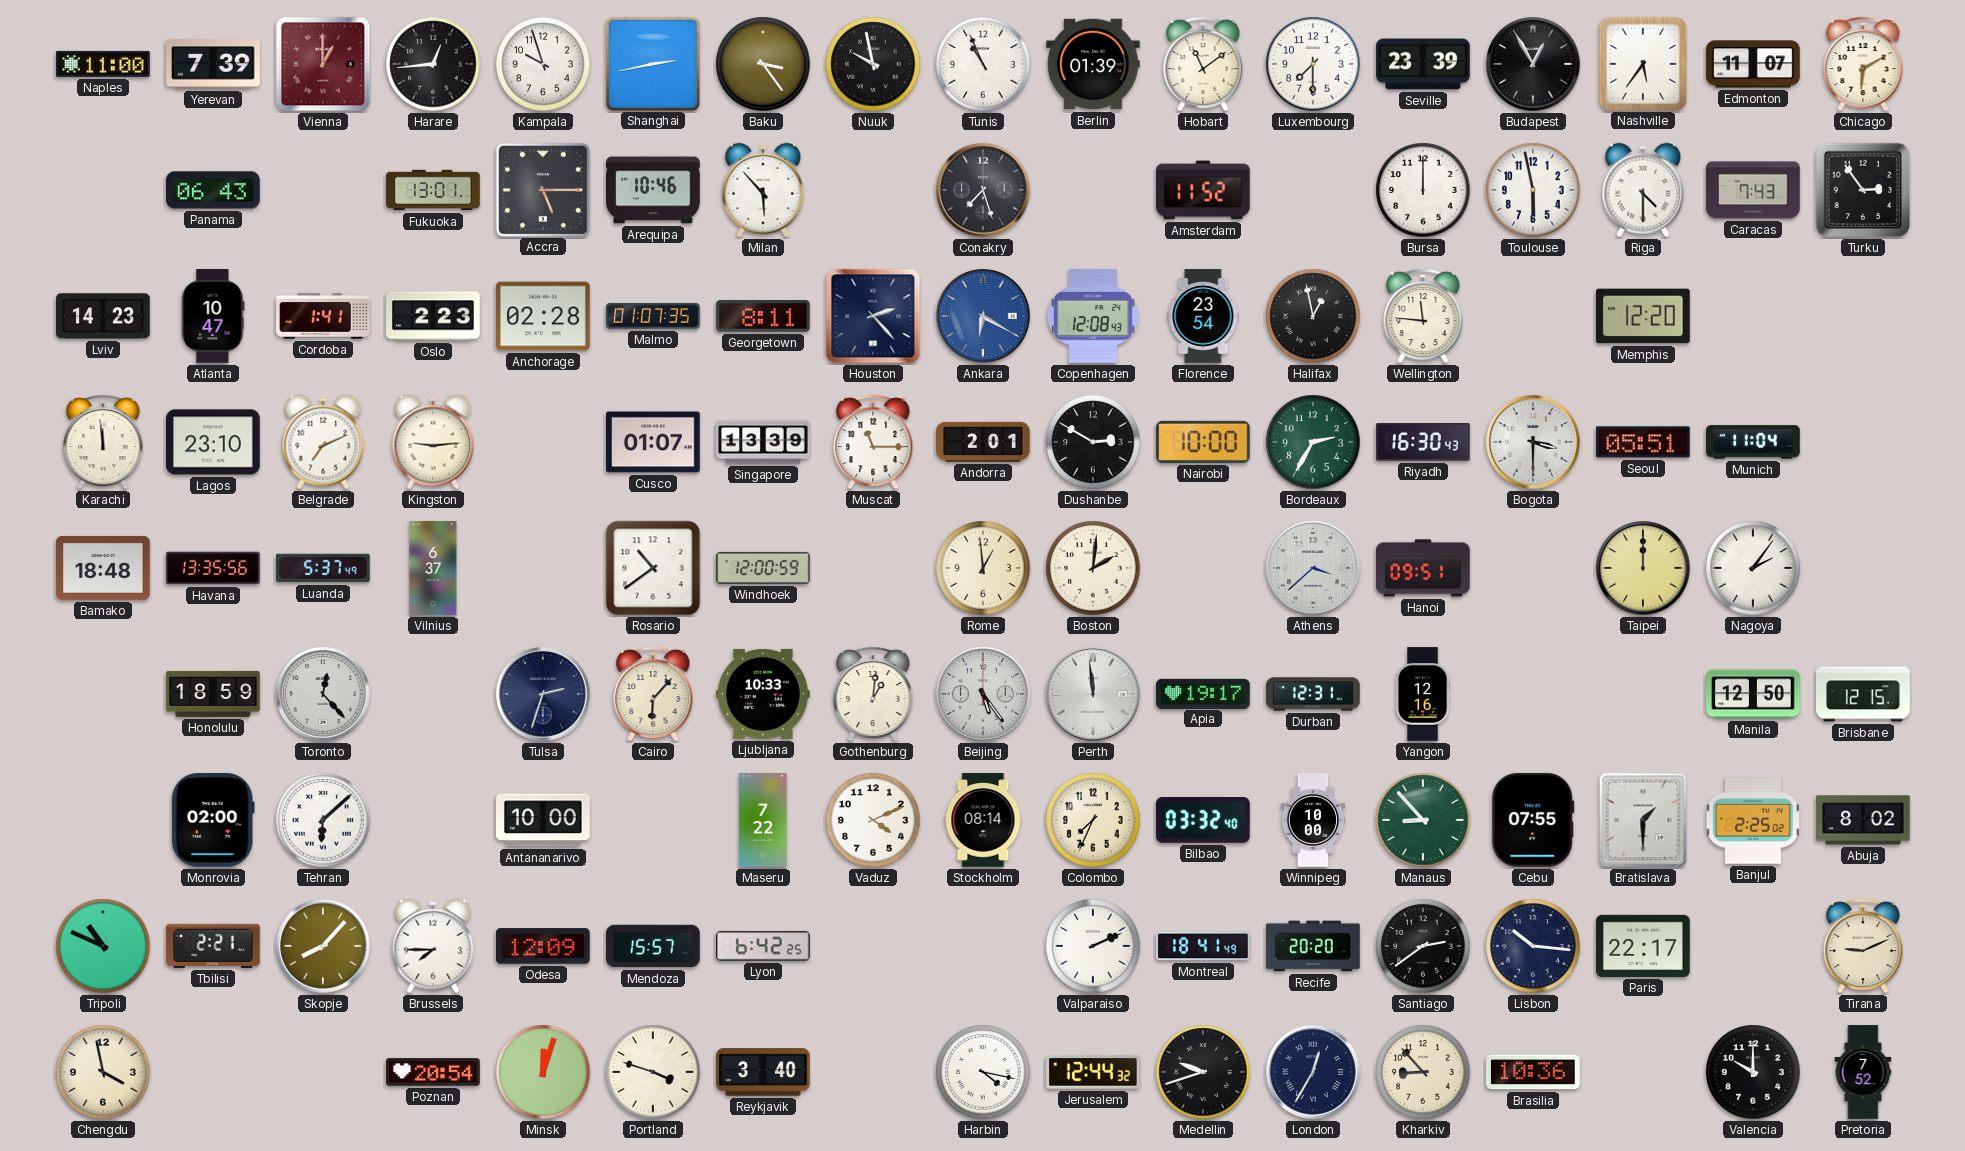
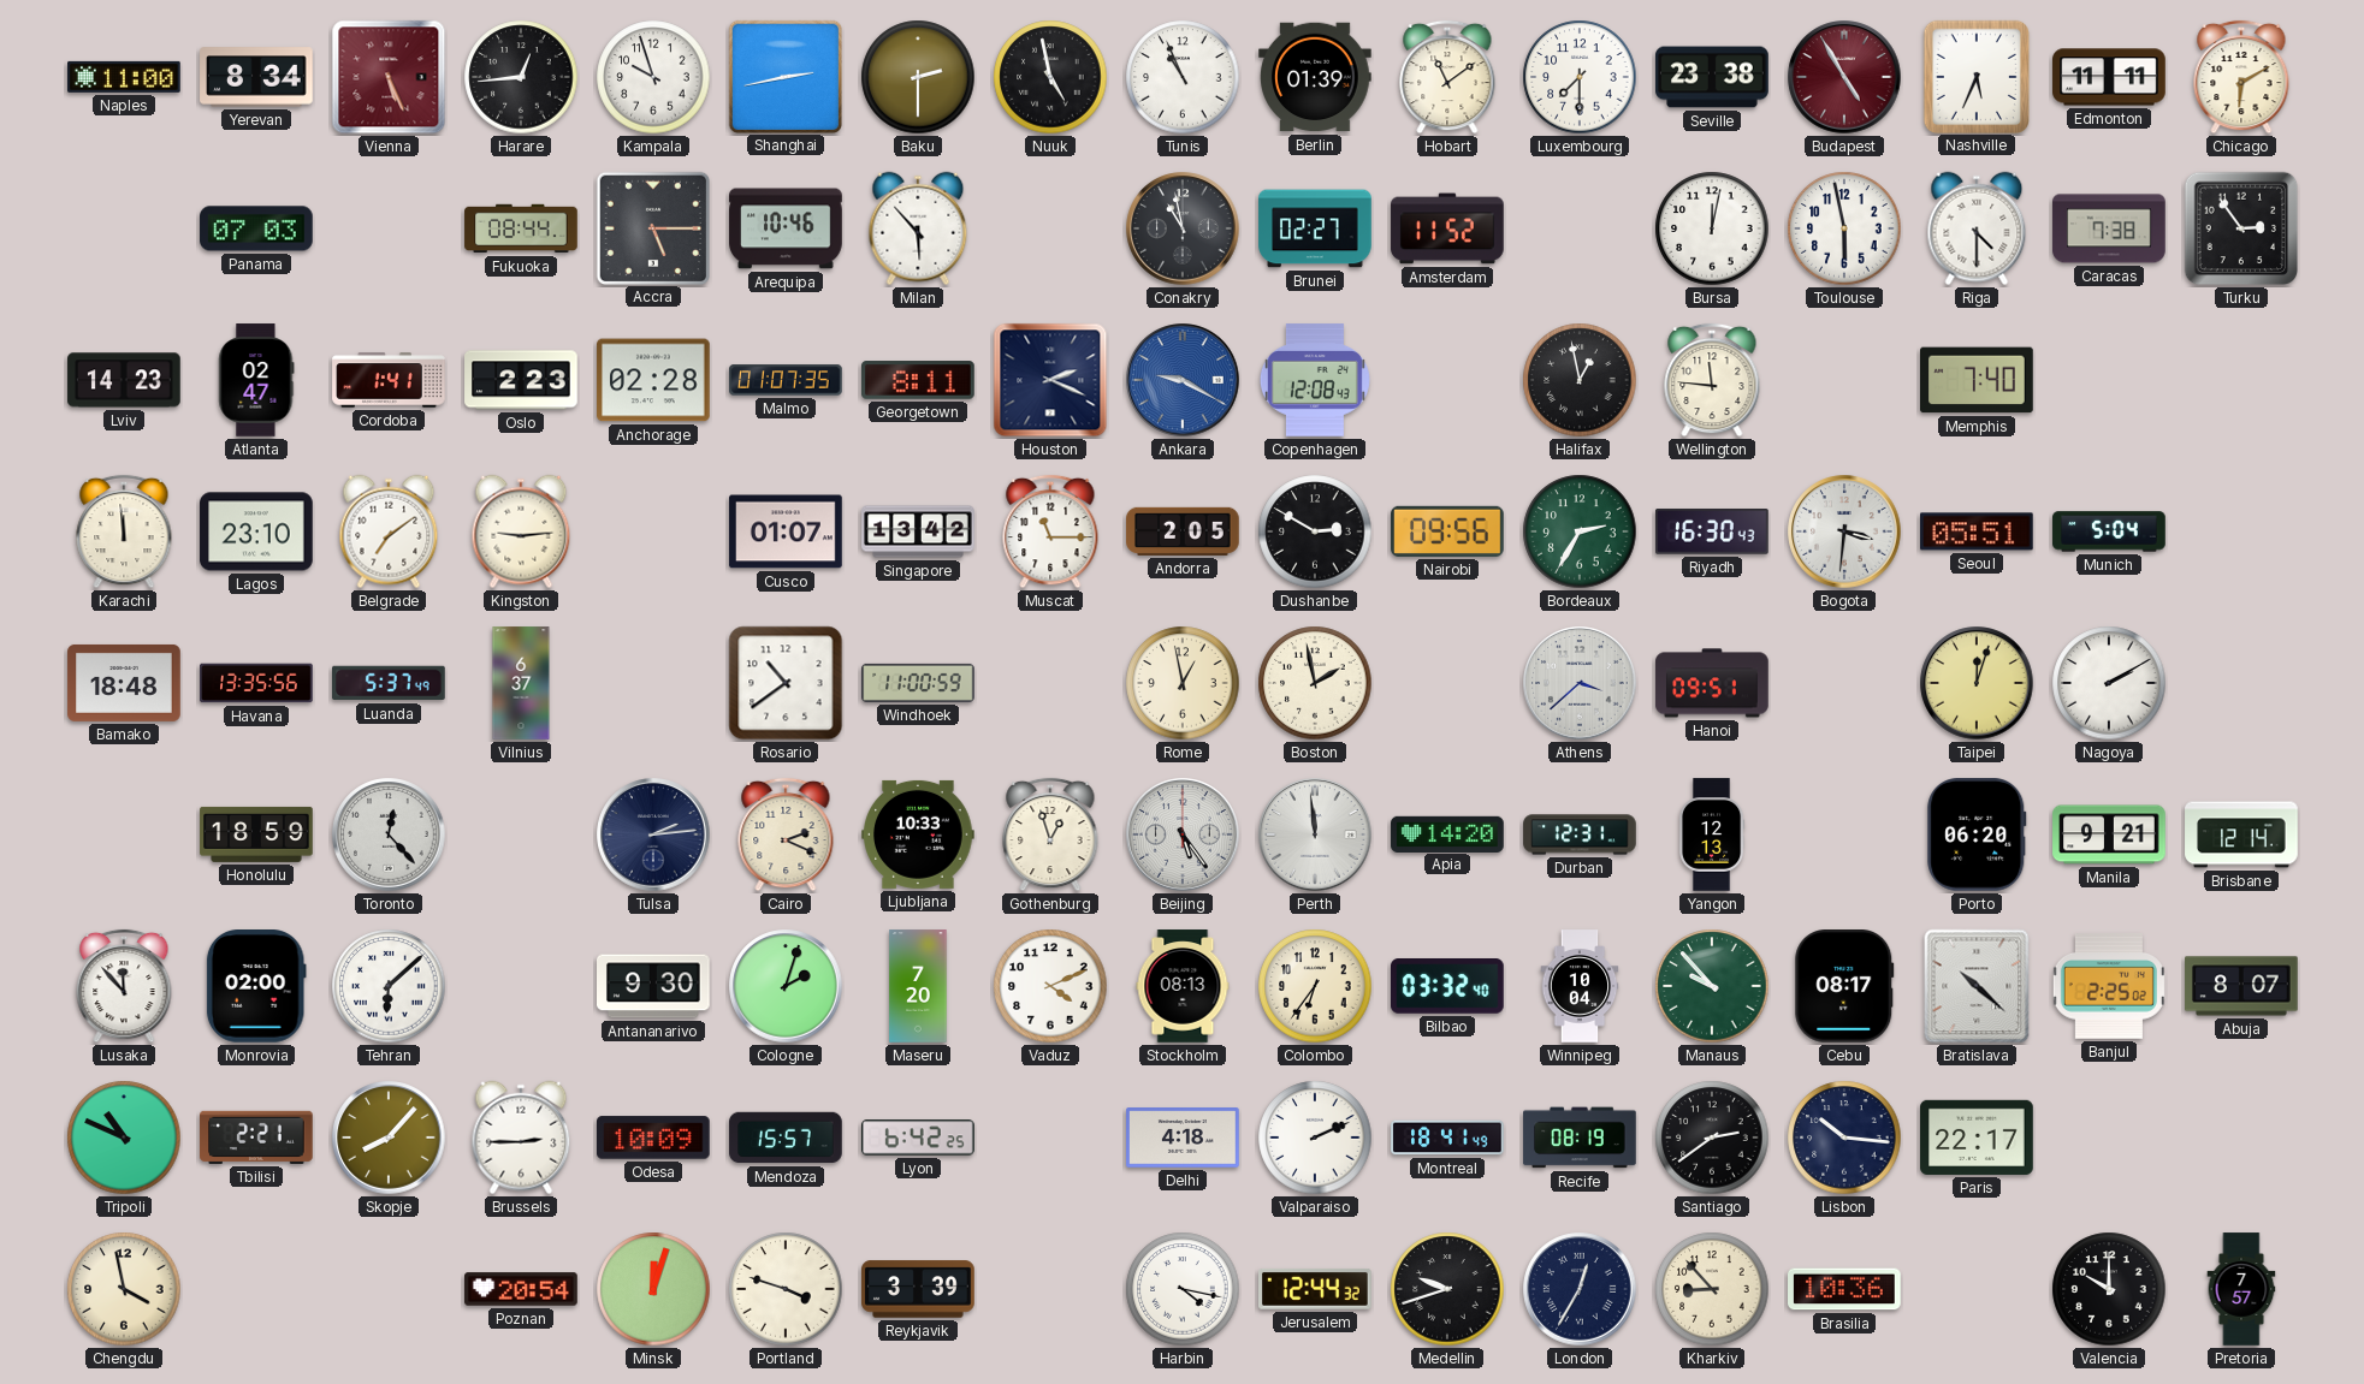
Yerevan: 7:39 -> 8:34
Vienna: 1:00 -> 5:26
Baku: 3:24 -> 2:30
Nuuk: 9:58 -> 4:58
Seville: 23:39 -> 23:38
Budapest: 12:55 -> 4:55
Budapest dial: black -> burgundy
Nashville: 5:36 -> 5:34
Edmonton: 11:07 -> 11:11
Panama: 06:43 -> 07:03
Fukuoka: 13:01 -> 08:44
Conakry: 7:27 -> 10:58
Brunei: none -> 02:27
Bursa: 12:00 -> 12:02
Caracas: 7:43 -> 7:38
Atlanta: 10:47 -> 02:47
Houston: 2:23 -> 2:19
Ankara: 6:20 -> 9:20
Florence: 23:54 -> none
Memphis: 12:20 -> 7:40
Belgrade: 7:11 -> 7:09
Singapore: 13:39 -> 13:42
Andorra: 2:01 -> 2:05
Nairobi: 10:00 -> 09:56
Bogota: 3:30 -> 3:31
Munich: 11:04 -> 5:04
Windhoek: 12:00 -> 11:00
Rome: 12:59 -> 12:58
Boston: 2:01 -> 1:58
Taipei: 12:00 -> 12:03
Nagoya: 2:06 -> 2:10
Tulsa: 2:33 -> 2:14
Cairo: 6:07 -> 2:19
Gothenburg: 1:01 -> 12:57
Apia: 19:17 -> 14:20
Yangon: 12:16 -> 12:13
Porto: none -> 06:20
Manila: 12:50 -> 9:21
Brisbane: 12:15 -> 12:14
Lusaka: none -> 11:53
Antananarivo: 10:00 -> 9:30
Cologne: none -> 2:03
Maseru: 7:22 -> 7:20
Stockholm: 08:14 -> 08:13
Colombo: 7:34 -> 6:36
Winnipeg: 10:00 -> 10:04
Manaus: 8:53 -> 9:53
Cebu: 07:55 -> 08:17
Bratislava: 1:30 -> 10:22
Abuja: 8:02 -> 8:07
Brussels: 7:45 -> 2:45
Odesa: 12:09 -> 10:09
Delhi: none -> 4:18
Recife: 20:20 -> 08:19
Tirana: 9:11 -> none
Reykjavik: 3:40 -> 3:39
Pretoria: 7:52 -> 7:57
